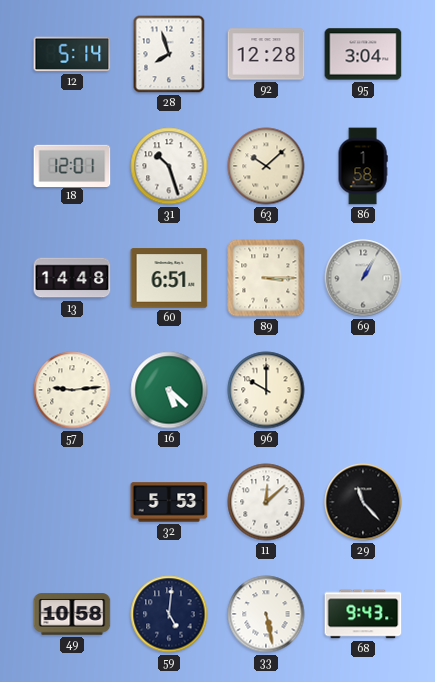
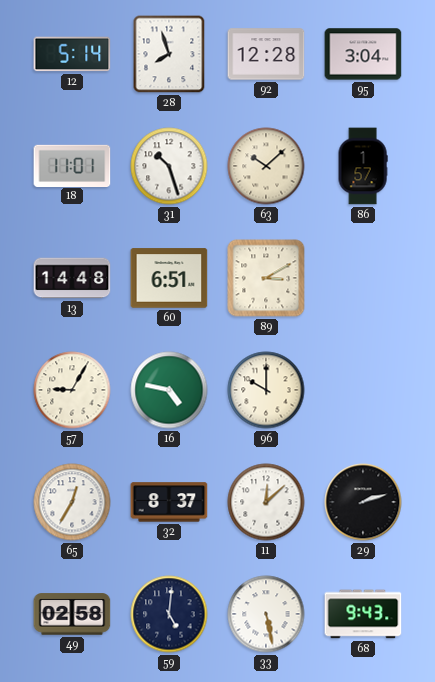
18: 12:01 -> 11:01
86: 1:58 -> 1:57
89: 3:15 -> 3:10
69: 1:05 -> none
57: 9:14 -> 9:05
16: 5:22 -> 4:47
65: none -> 12:35
32: 5:53 -> 8:37
29: 11:23 -> 2:12
49: 10:58 -> 02:58
